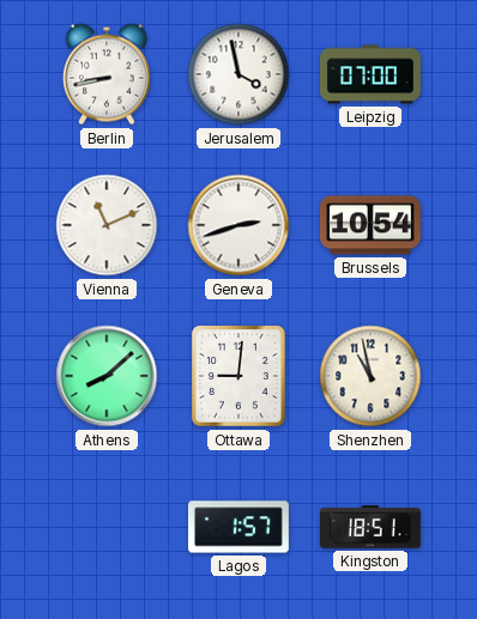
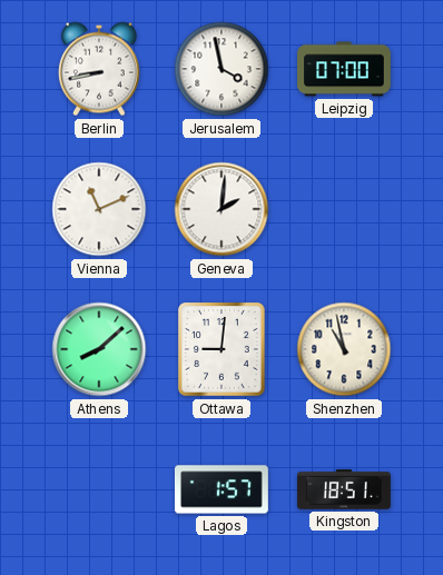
Geneva: 2:42 -> 2:01
Brussels: 10:54 -> none
